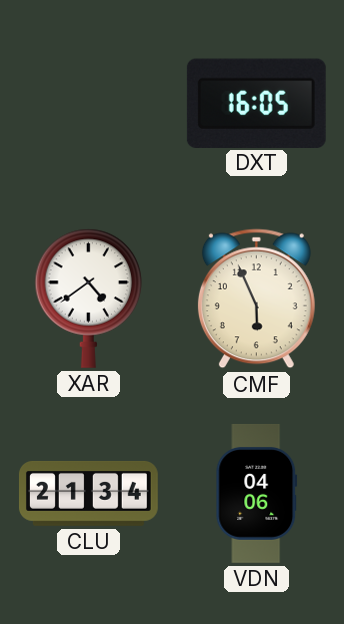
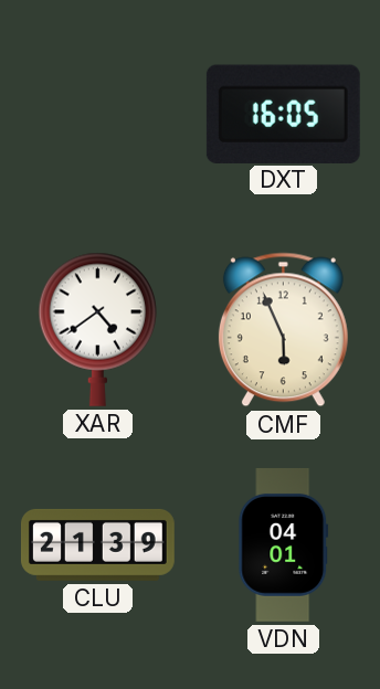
CLU: 21:34 -> 21:39
VDN: 04:06 -> 04:01
